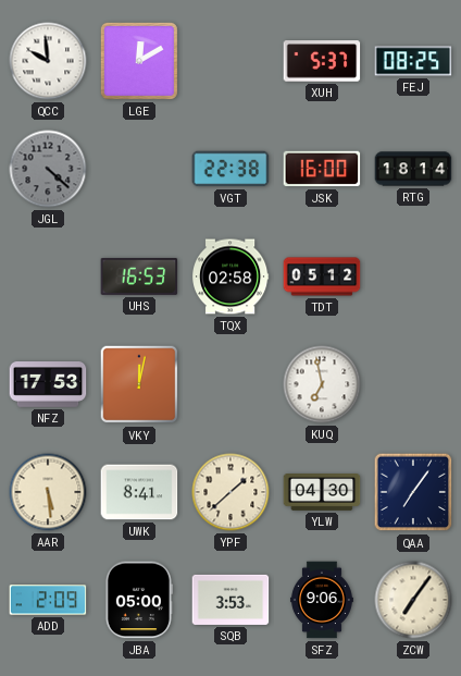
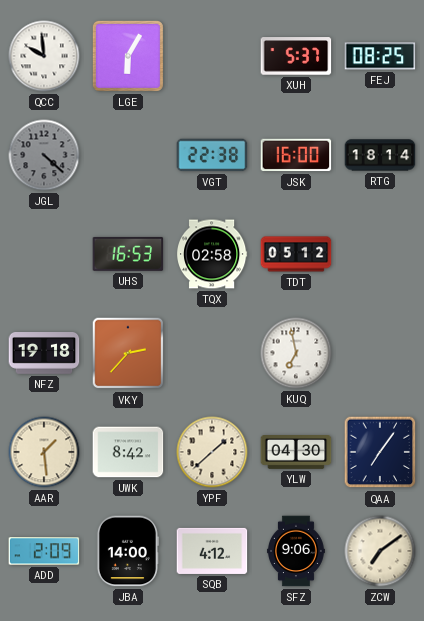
LGE: 12:10 -> 6:05
NFZ: 17:53 -> 19:18
VKY: 12:02 -> 2:37
AAR: 5:29 -> 1:29
UWK: 8:41 -> 8:42
JBA: 05:00 -> 14:00
SQB: 3:53 -> 4:12
ZCW: 7:06 -> 7:09
